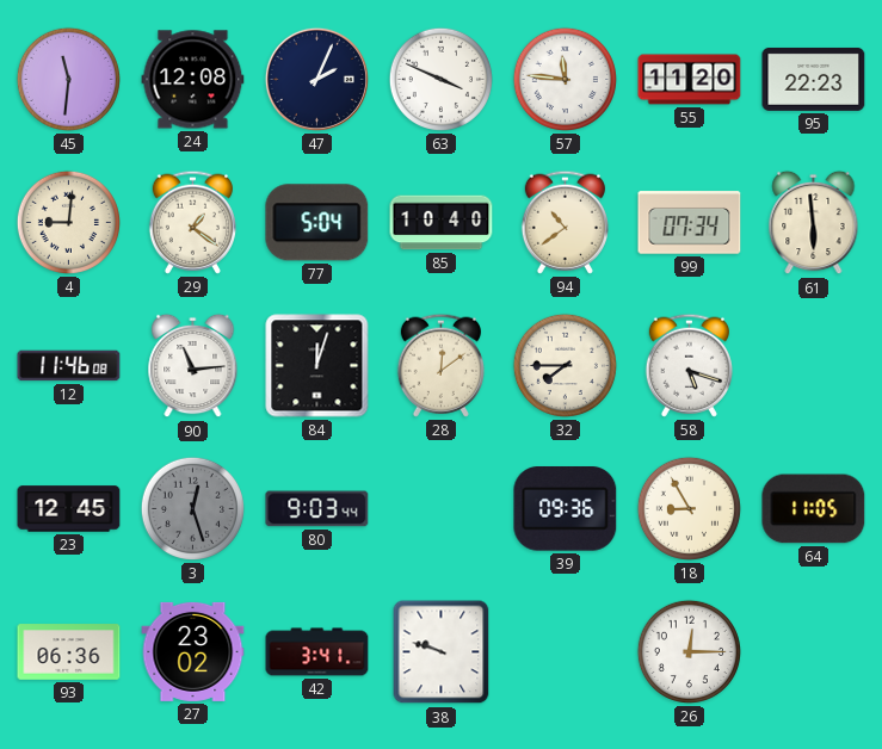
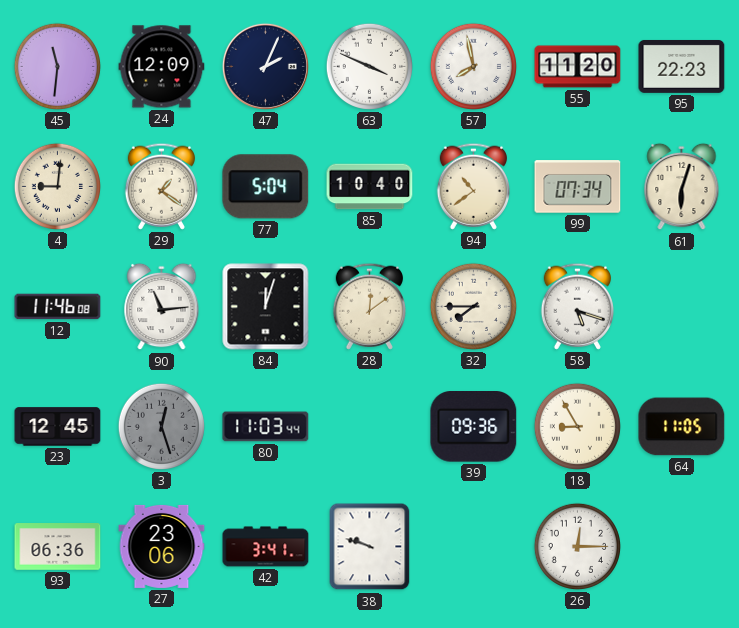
24: 12:08 -> 12:09
57: 11:46 -> 7:58
61: 5:59 -> 6:03
80: 9:03 -> 11:03
27: 23:02 -> 23:06
